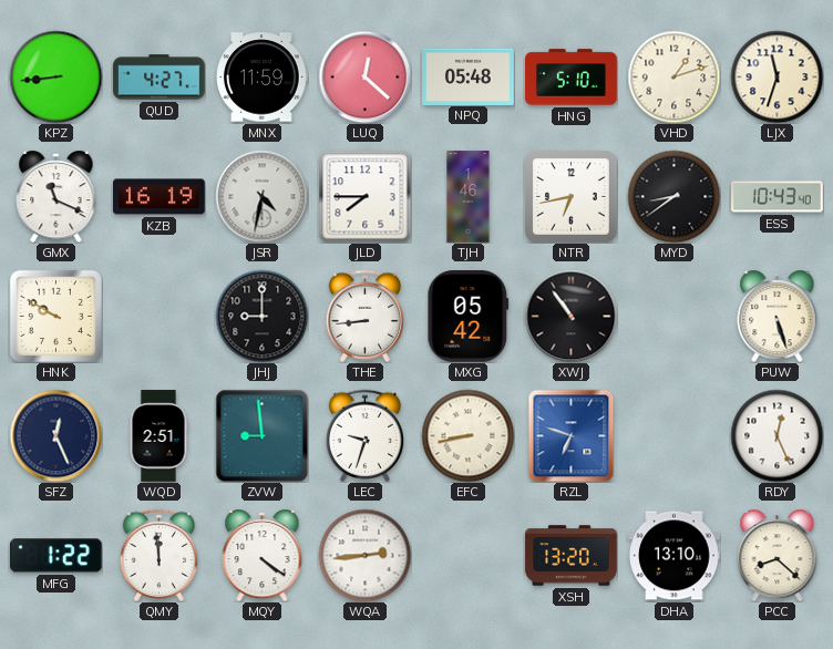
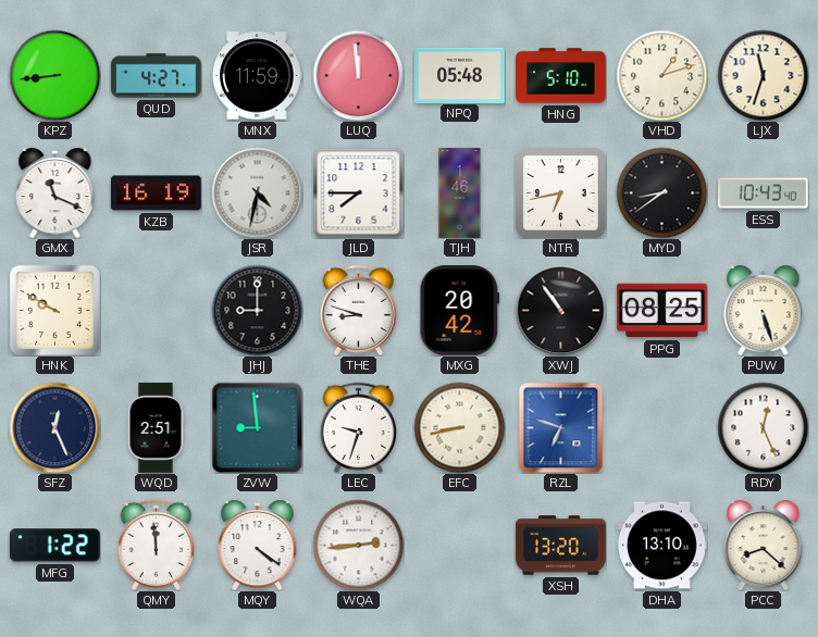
LUQ: 12:22 -> 11:59
THE: 8:44 -> 8:48
MXG: 05:42 -> 20:42
PPG: none -> 08:25
